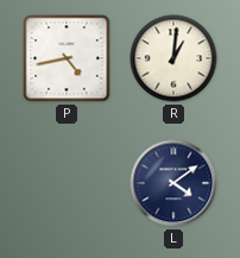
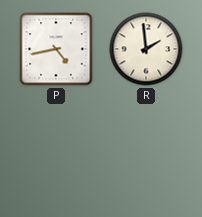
R: 1:01 -> 1:59
L: 4:09 -> none
